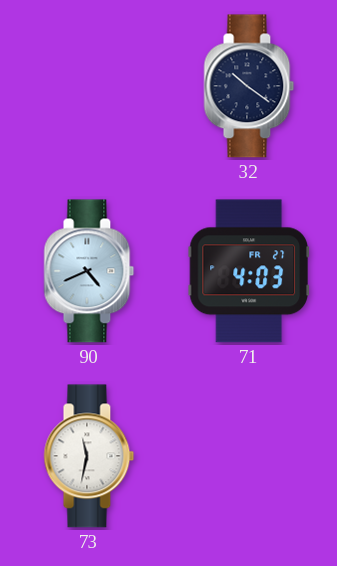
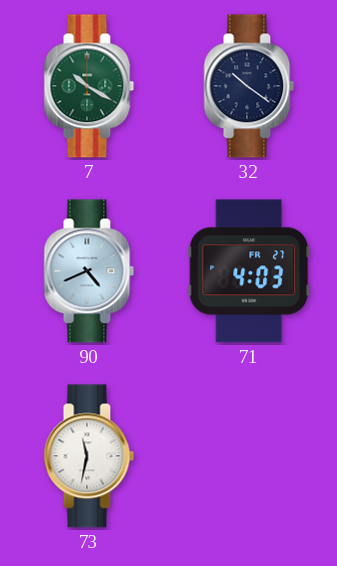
7: none -> 10:20
